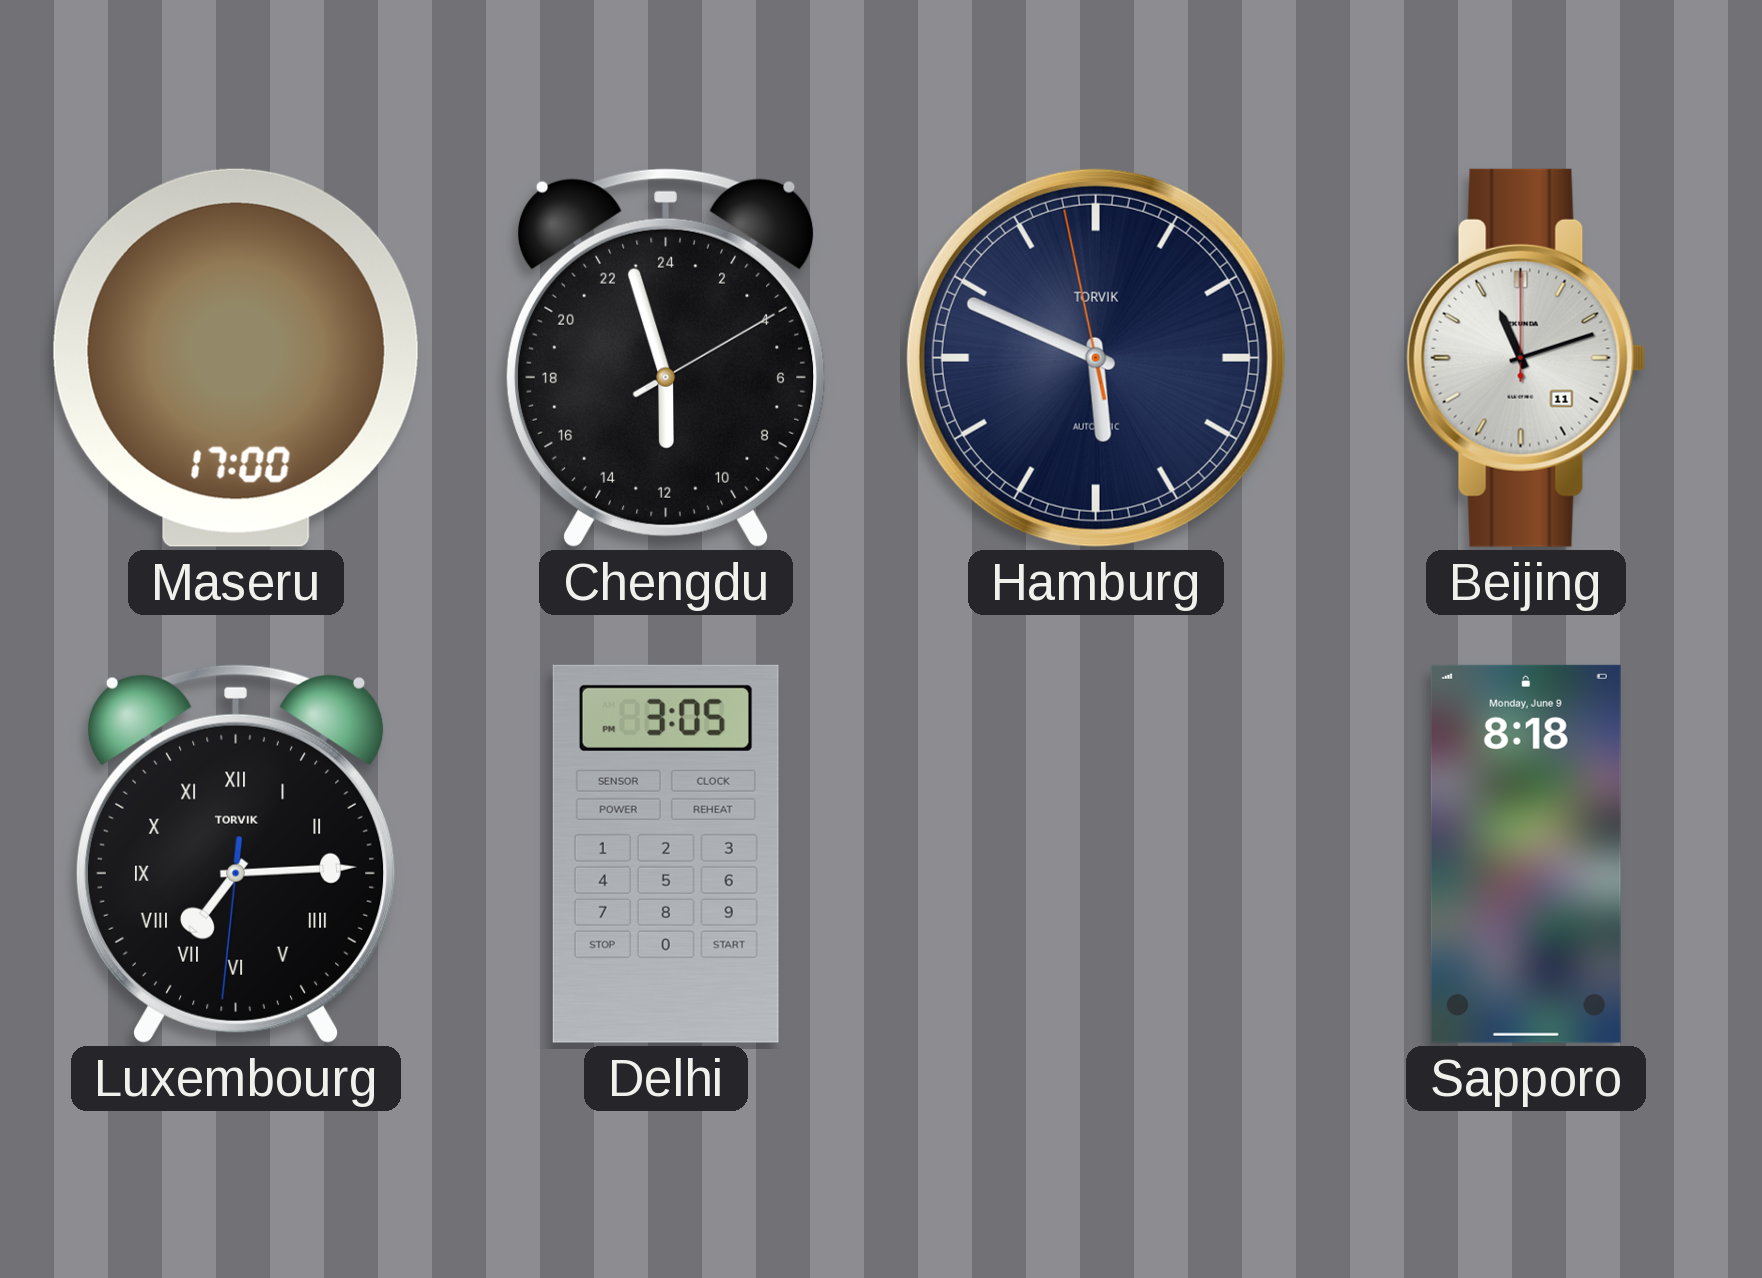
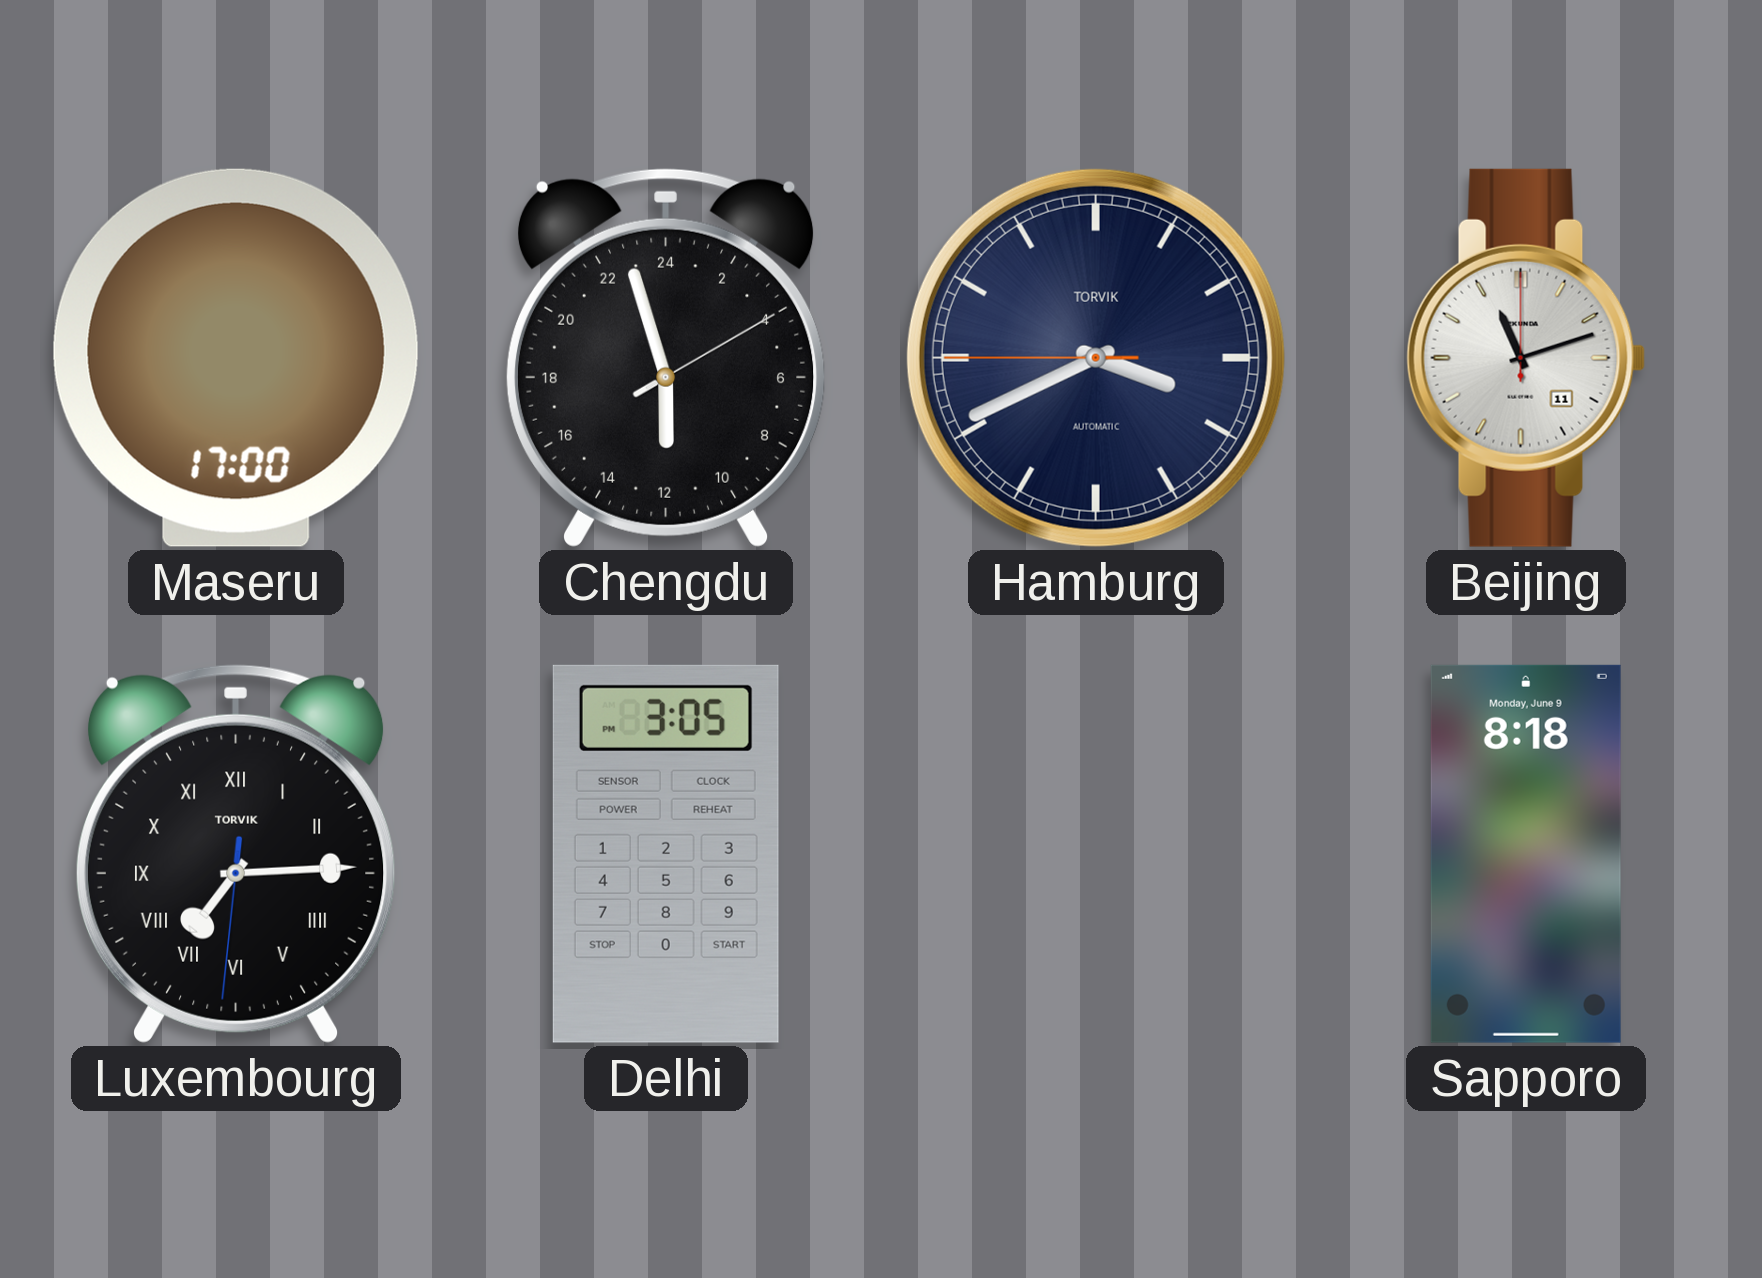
Hamburg: 5:48 -> 3:40
